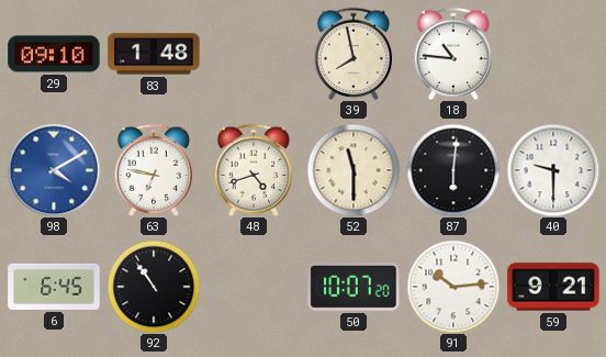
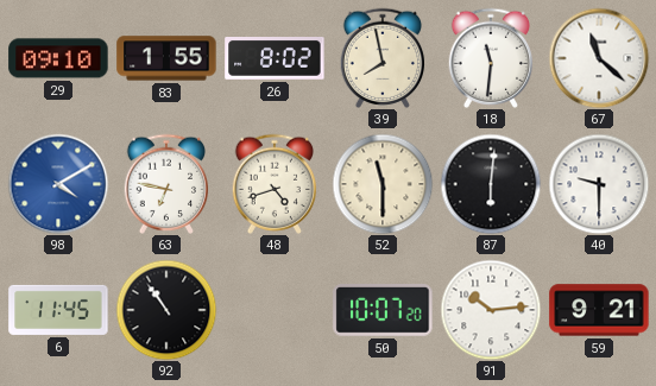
83: 1:48 -> 1:55
26: none -> 8:02
18: 10:46 -> 11:31
67: none -> 11:22
6: 6:45 -> 11:45
